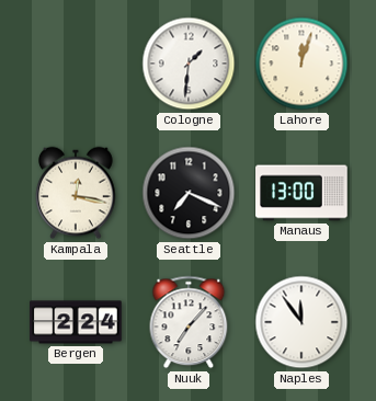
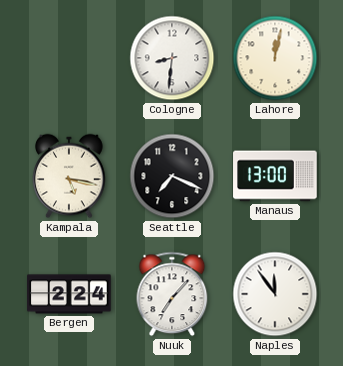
Cologne: 1:31 -> 8:31
Lahore: 12:03 -> 12:02
Kampala: 12:17 -> 5:17
